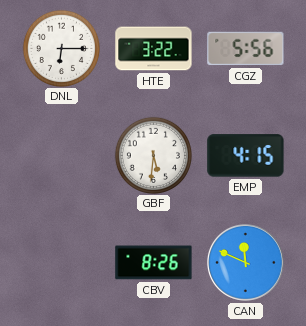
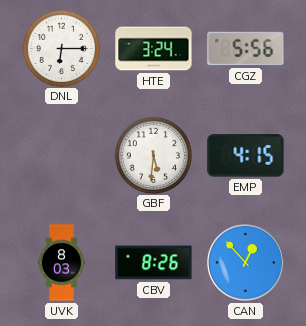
HTE: 3:22 -> 3:24
UVK: none -> 8:03
CAN: 11:49 -> 12:53
